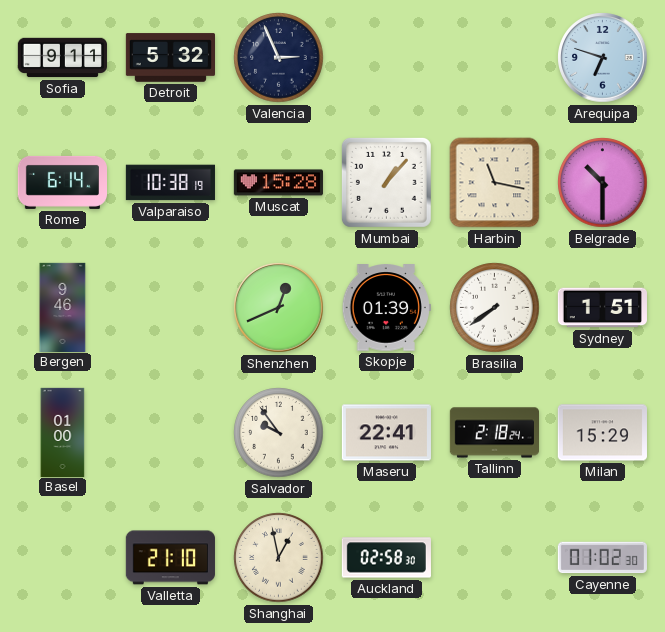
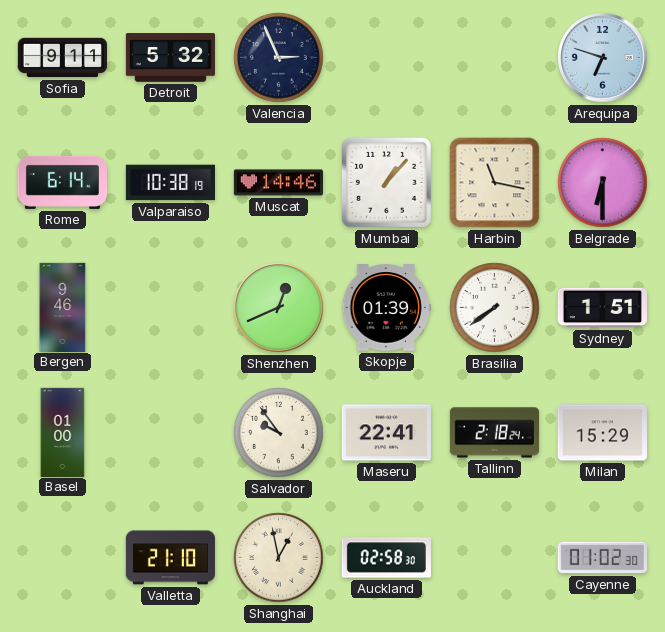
Muscat: 15:28 -> 14:46
Belgrade: 10:30 -> 6:30
